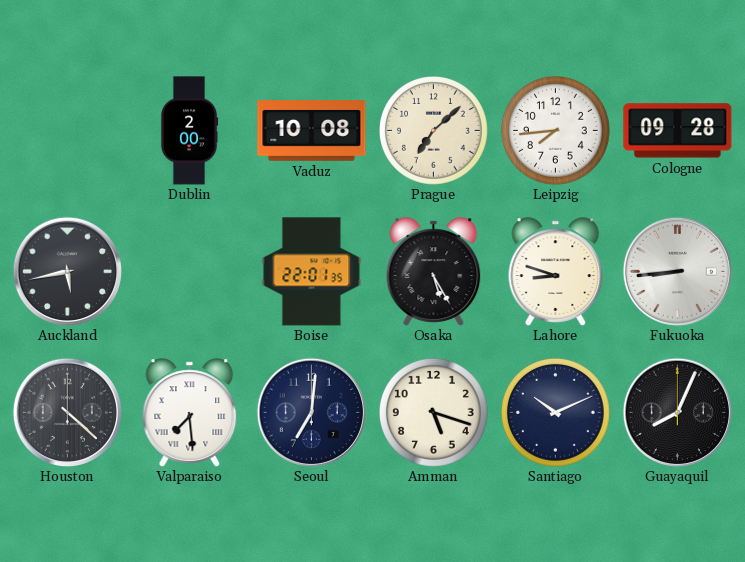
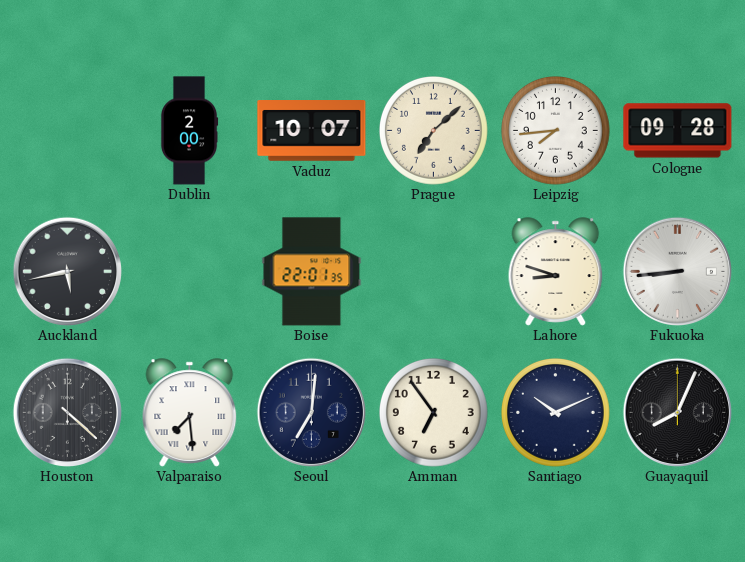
Vaduz: 10:08 -> 10:07
Osaka: 5:25 -> none
Amman: 5:18 -> 6:54
